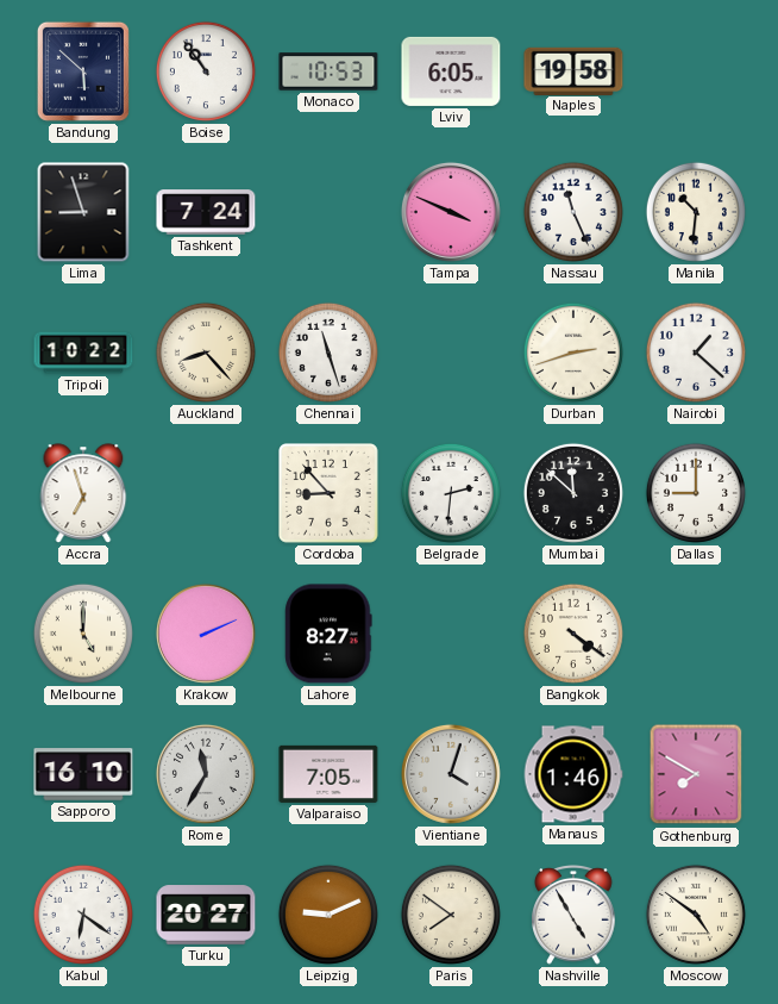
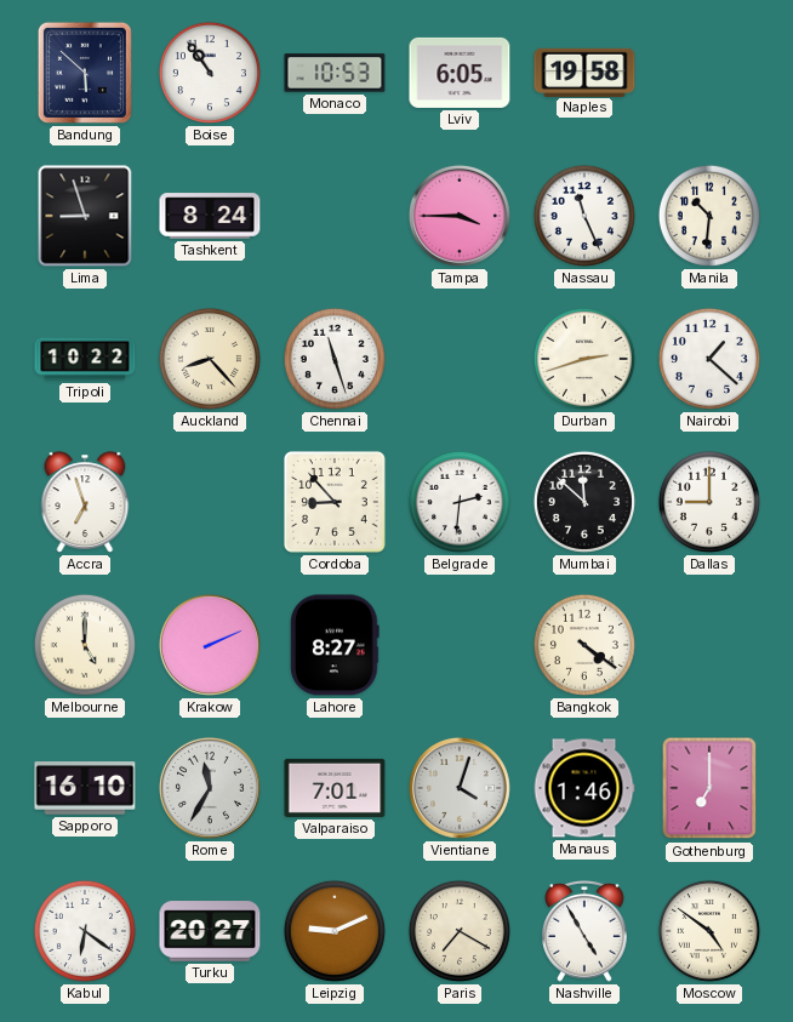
Tashkent: 7:24 -> 8:24
Tampa: 3:49 -> 3:45
Valparaiso: 7:05 -> 7:01
Gothenburg: 7:50 -> 7:00
Paris: 7:51 -> 7:20
